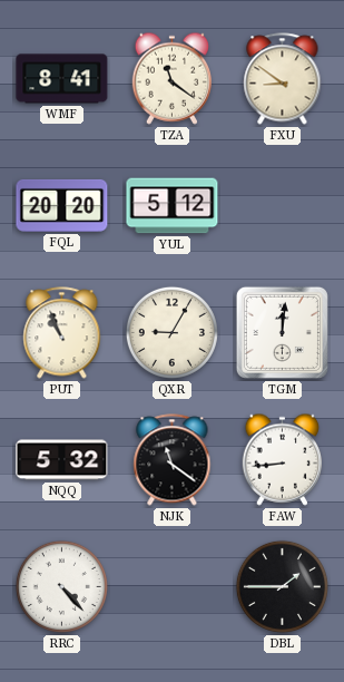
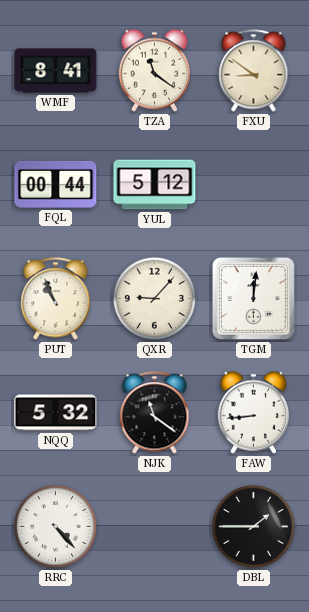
FQL: 20:20 -> 00:44
QXR: 9:05 -> 9:07
